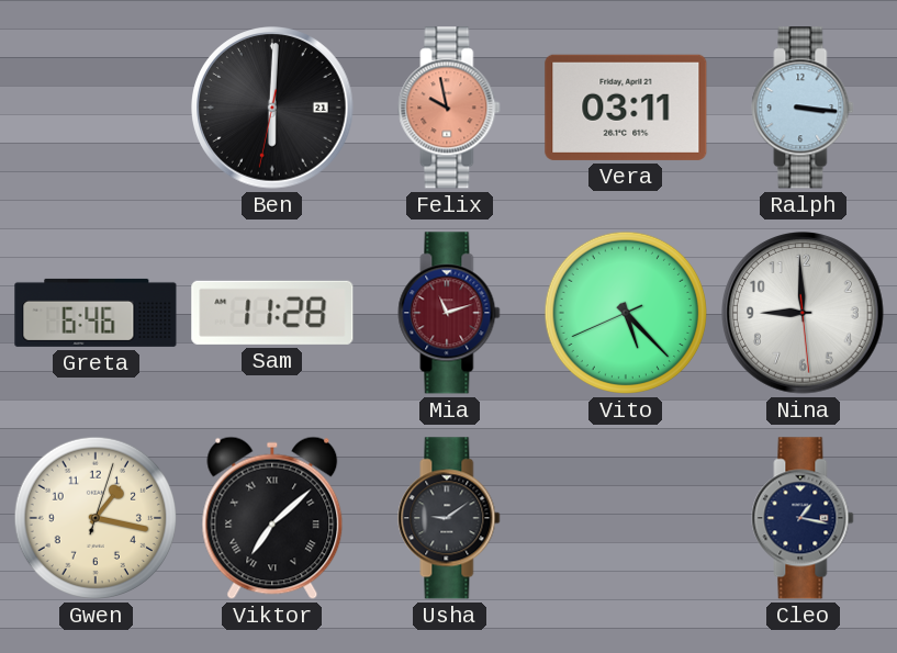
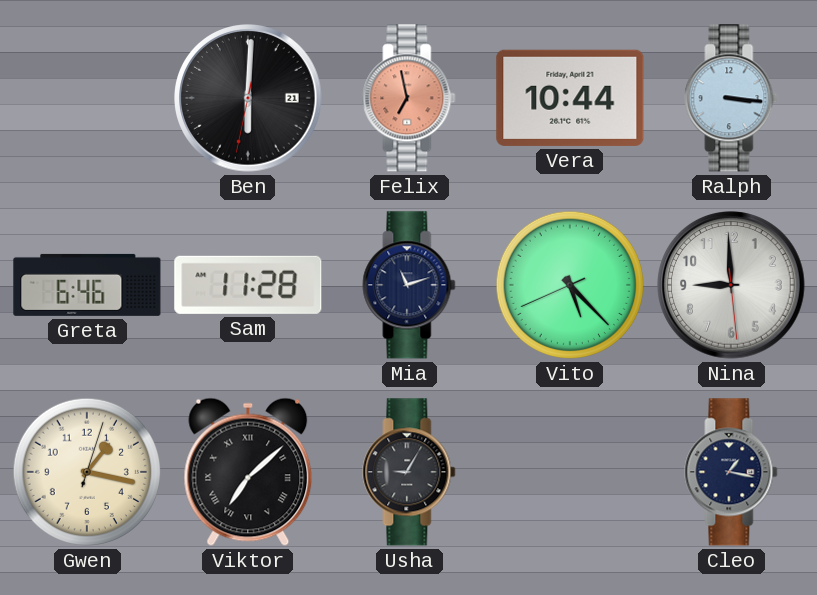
Felix: 9:58 -> 6:58
Vera: 03:11 -> 10:44
Mia dial: burgundy -> navy
Usha: 9:09 -> 9:05
